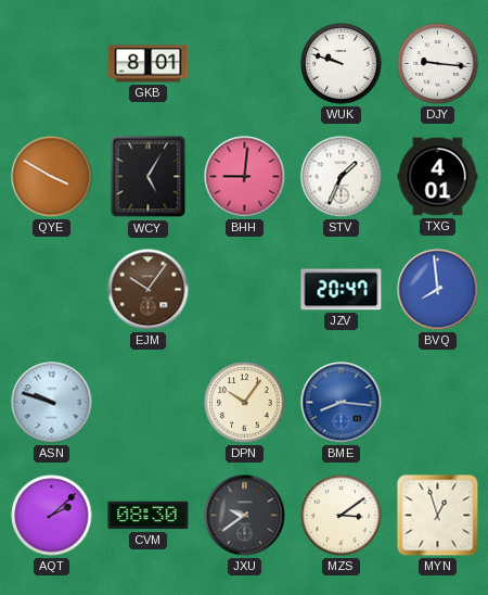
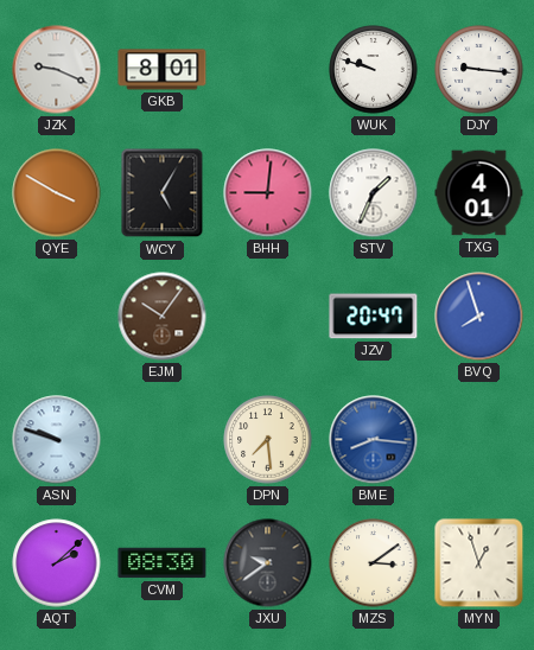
JZK: none -> 9:19
BVQ: 7:59 -> 7:57
DPN: 10:06 -> 7:29
